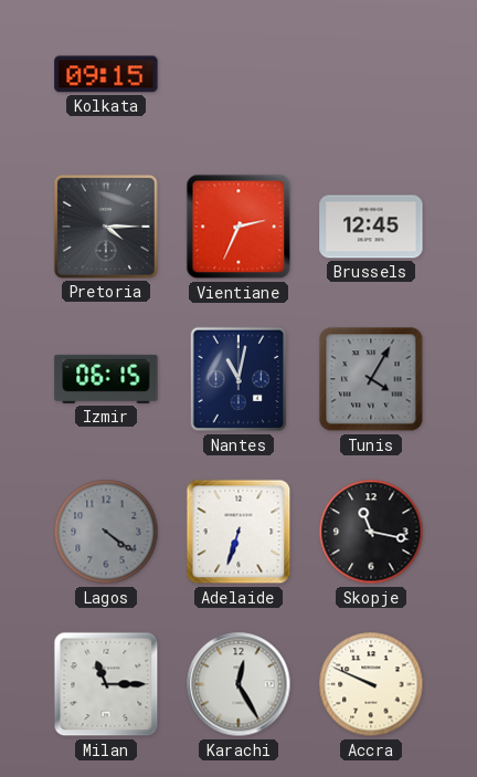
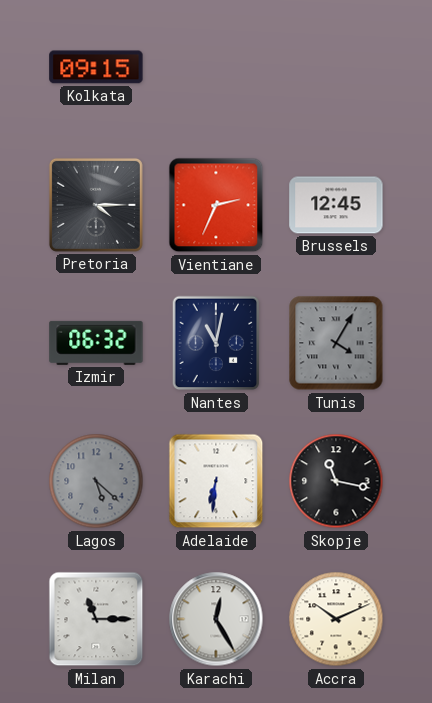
Izmir: 06:15 -> 06:32
Lagos: 4:21 -> 5:22
Adelaide: 6:33 -> 6:31
Accra: 9:49 -> 10:11
